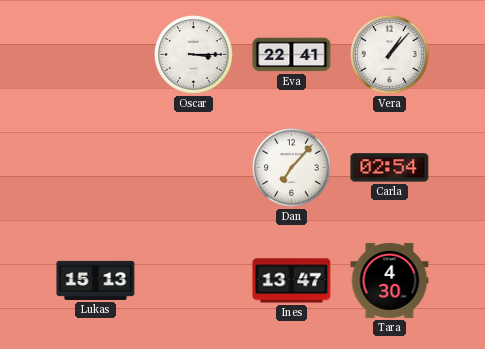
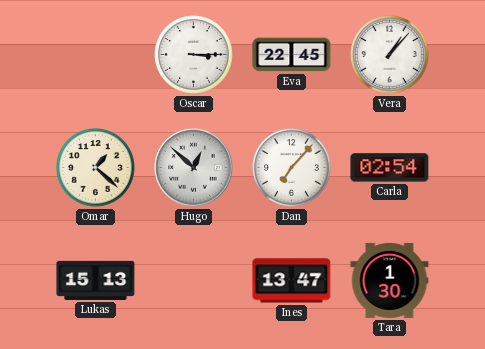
Eva: 22:41 -> 22:45
Omar: none -> 1:22
Hugo: none -> 12:52
Tara: 4:30 -> 1:30
